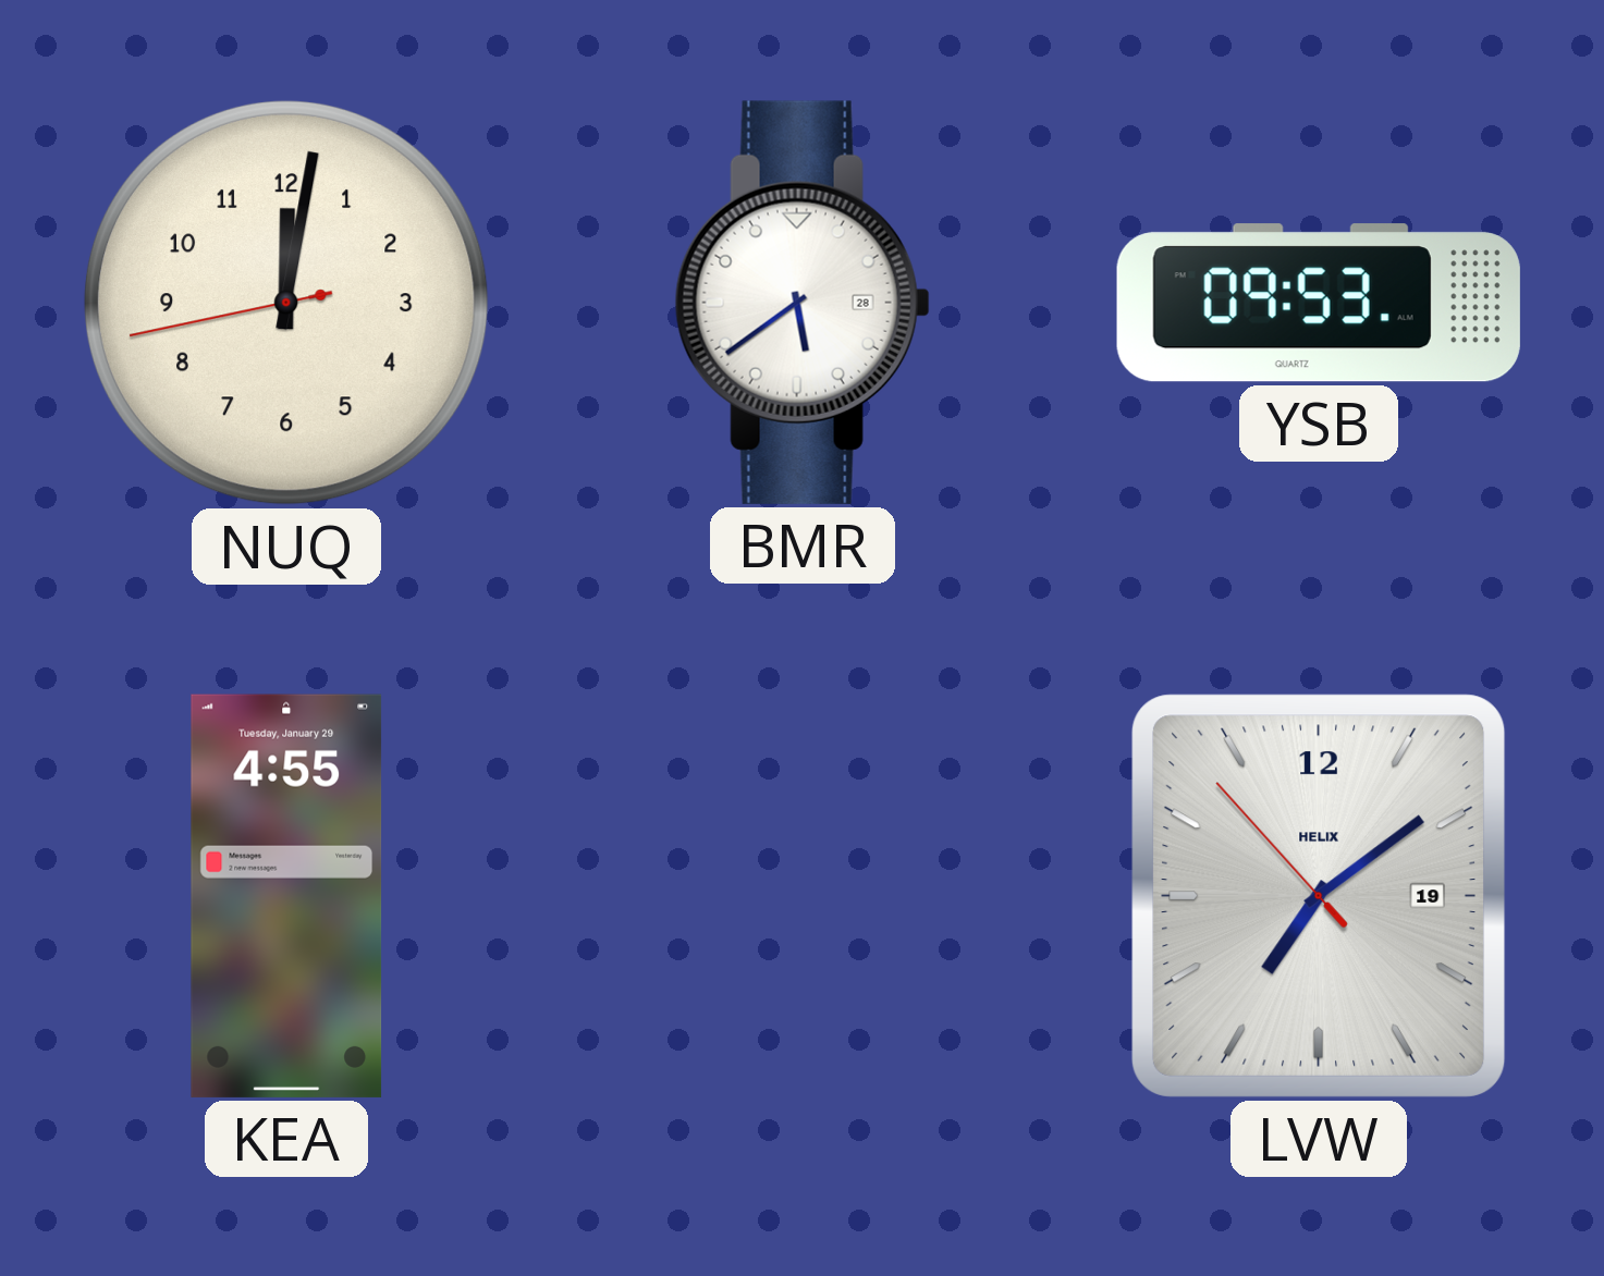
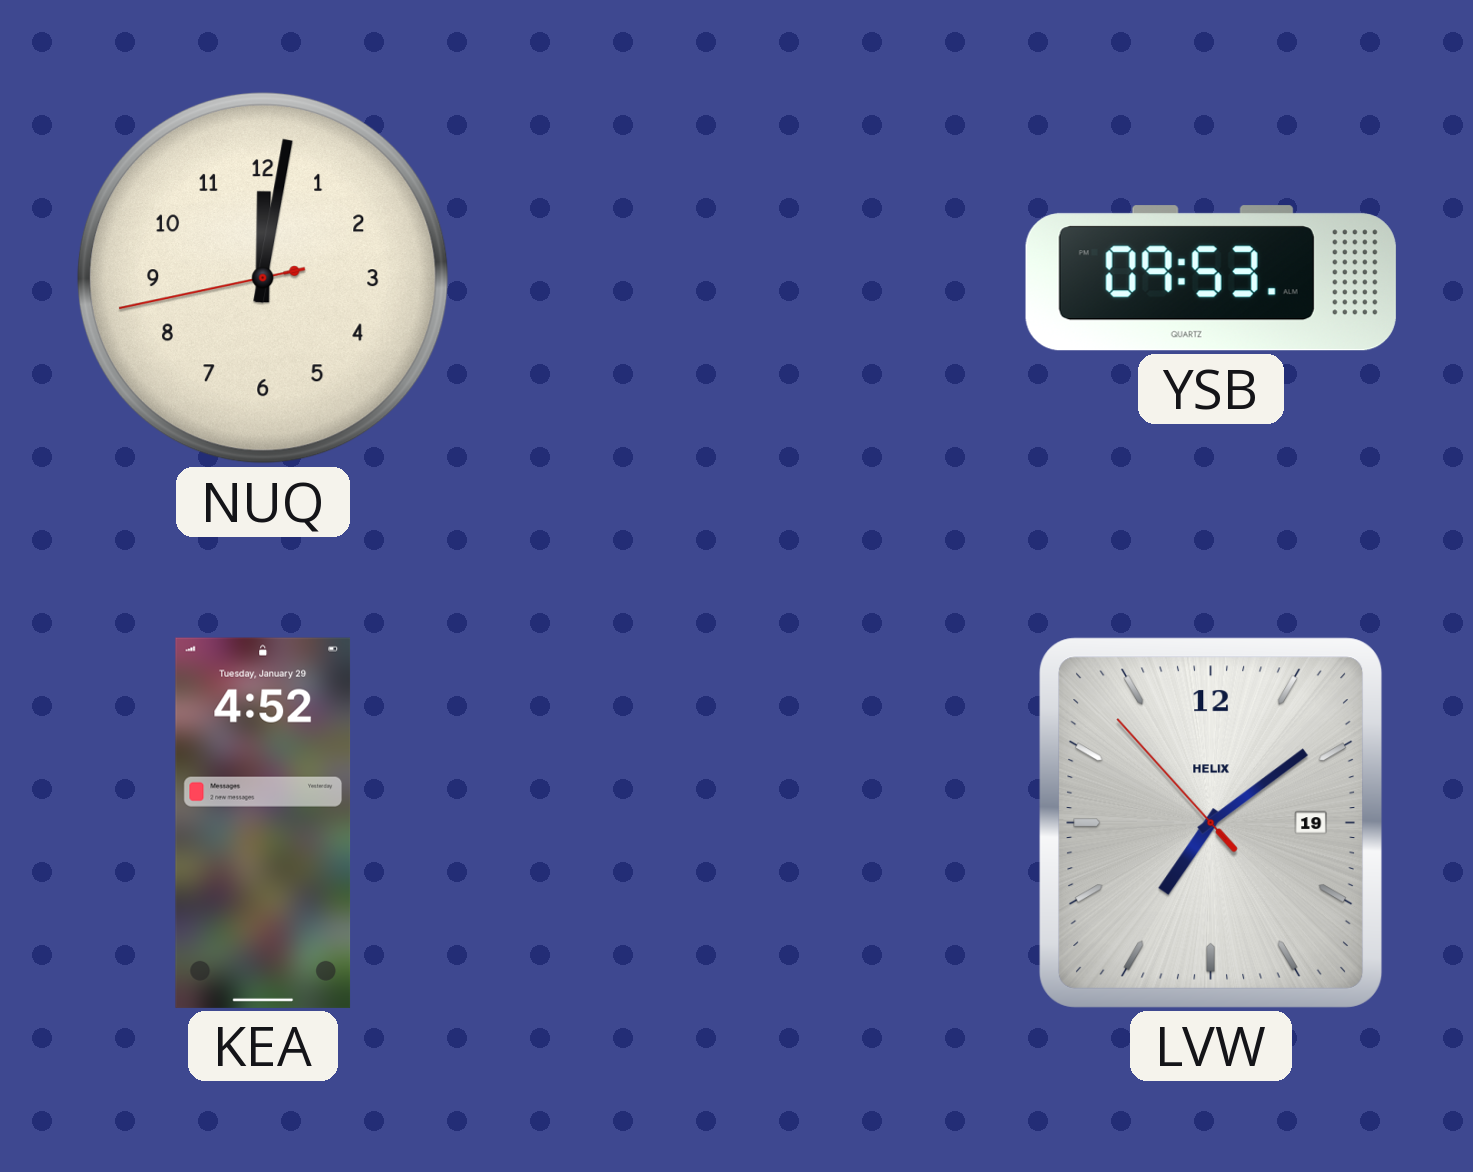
BMR: 5:39 -> none
KEA: 4:55 -> 4:52
